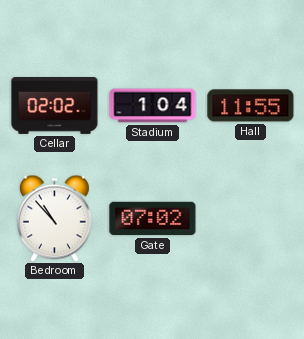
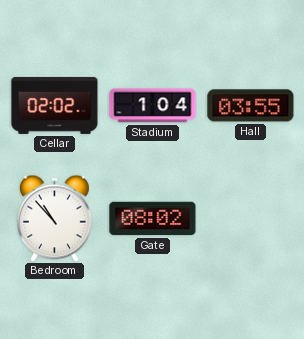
Hall: 11:55 -> 03:55
Gate: 07:02 -> 08:02
